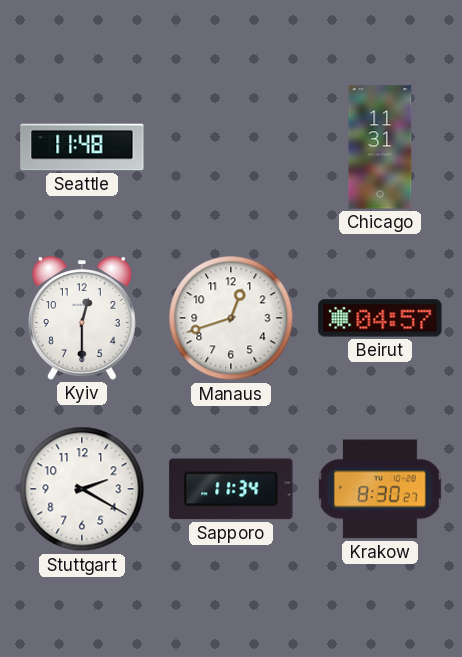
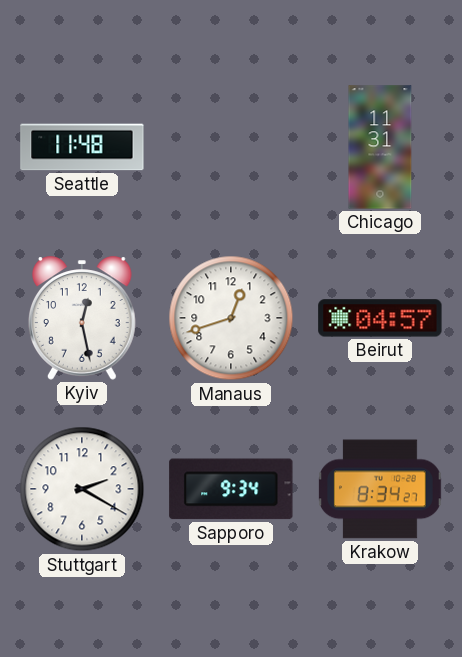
Kyiv: 12:30 -> 12:28
Sapporo: 11:34 -> 9:34
Krakow: 8:30 -> 8:34
